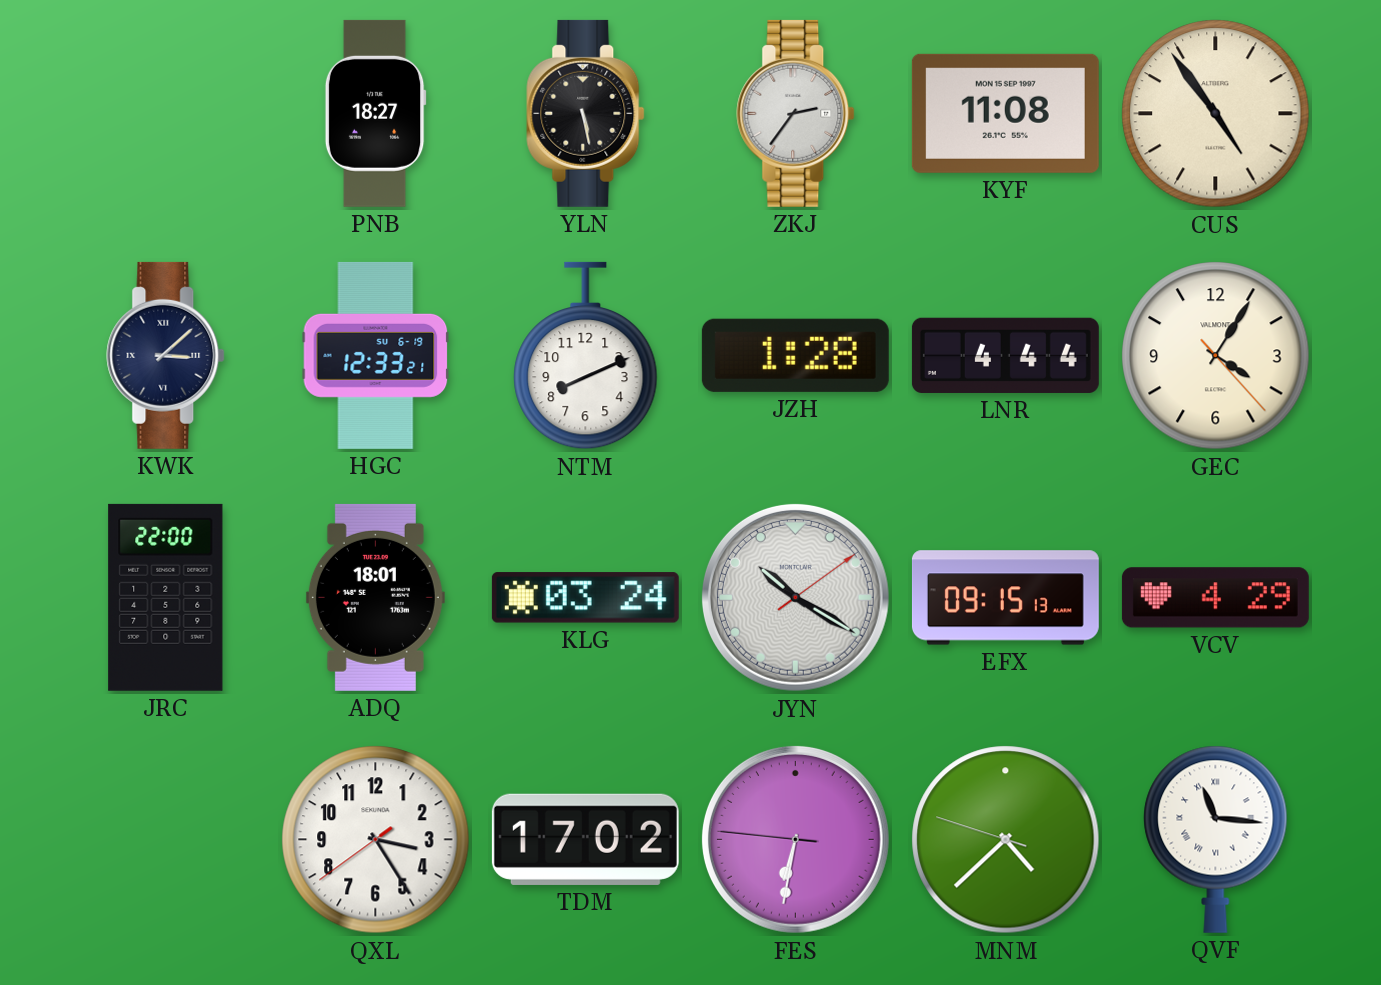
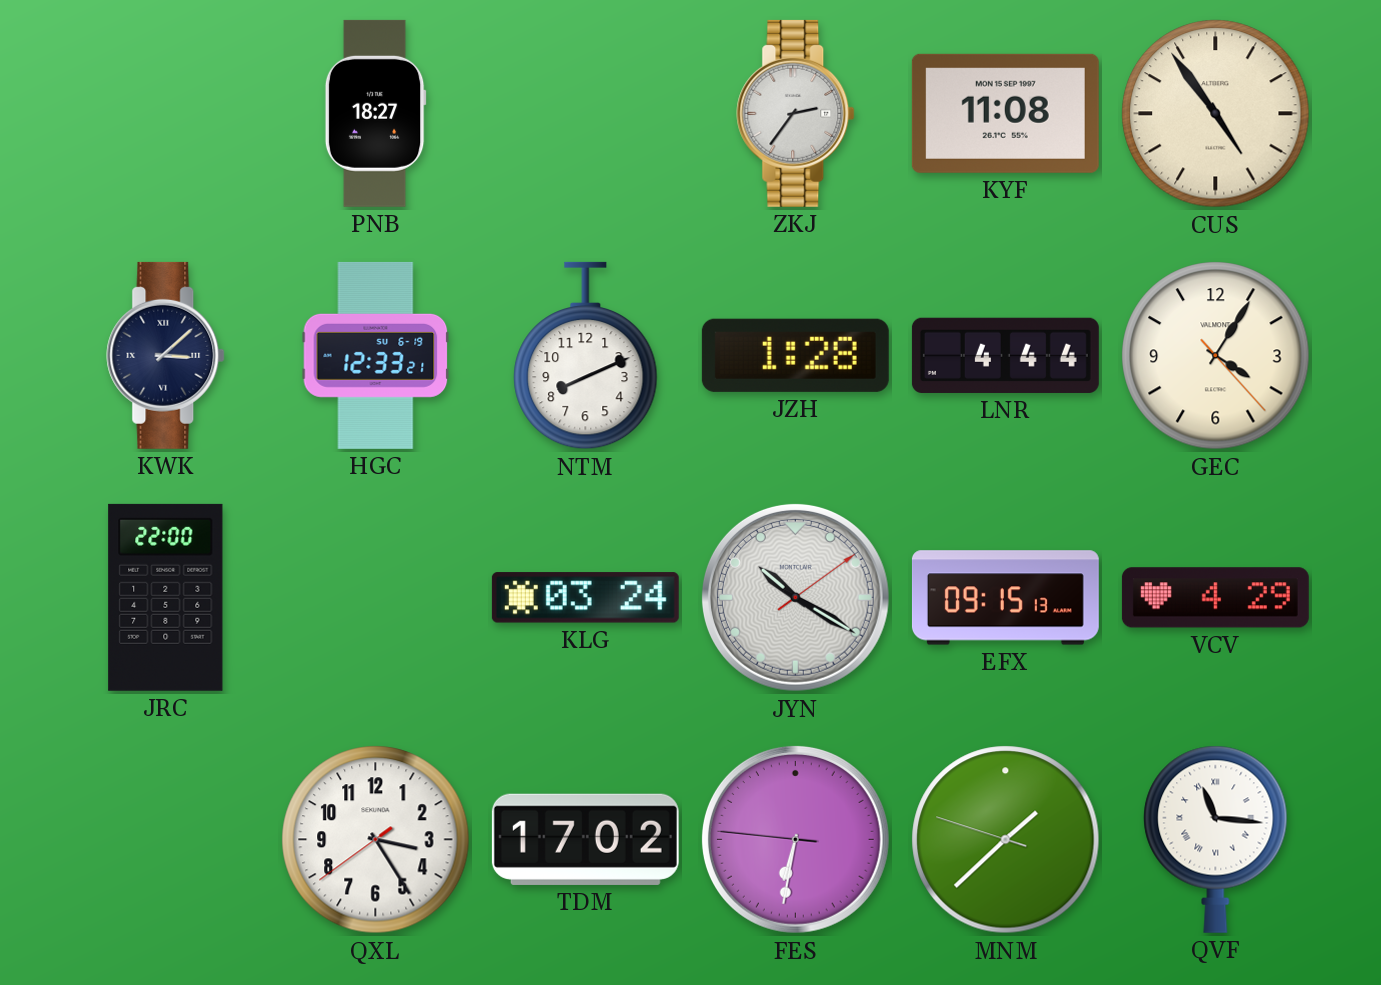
YLN: 5:28 -> none
ADQ: 18:01 -> none
MNM: 4:37 -> 1:37
